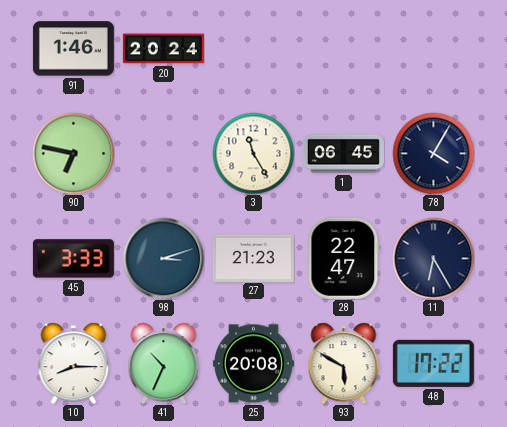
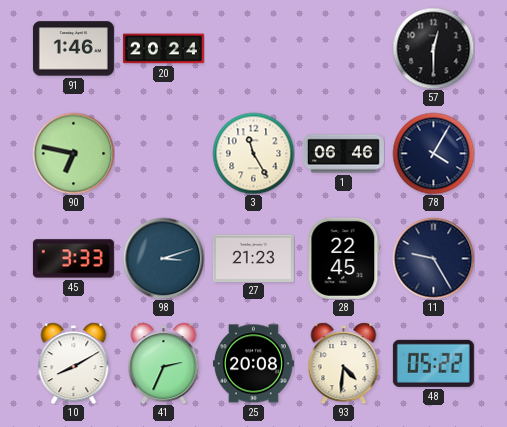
57: none -> 12:30
1: 06:45 -> 06:46
28: 22:47 -> 22:45
11: 6:25 -> 9:25
10: 8:15 -> 8:10
41: 10:34 -> 2:34
93: 5:50 -> 4:31
48: 17:22 -> 05:22
